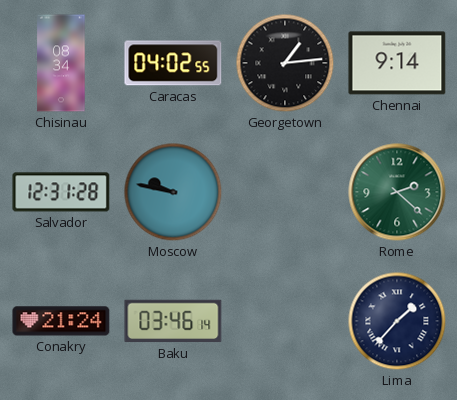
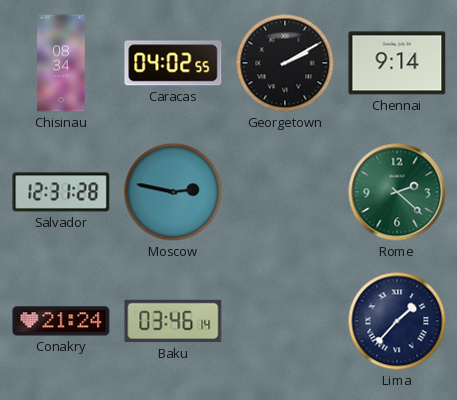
Georgetown: 1:14 -> 2:10
Moscow: 9:47 -> 2:47
